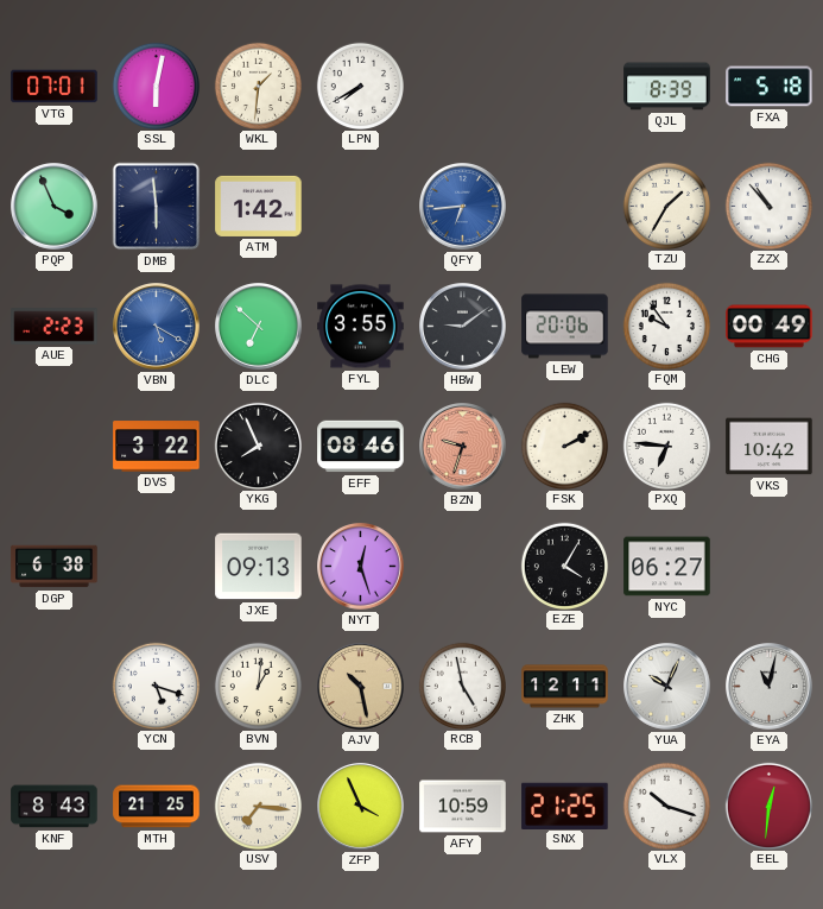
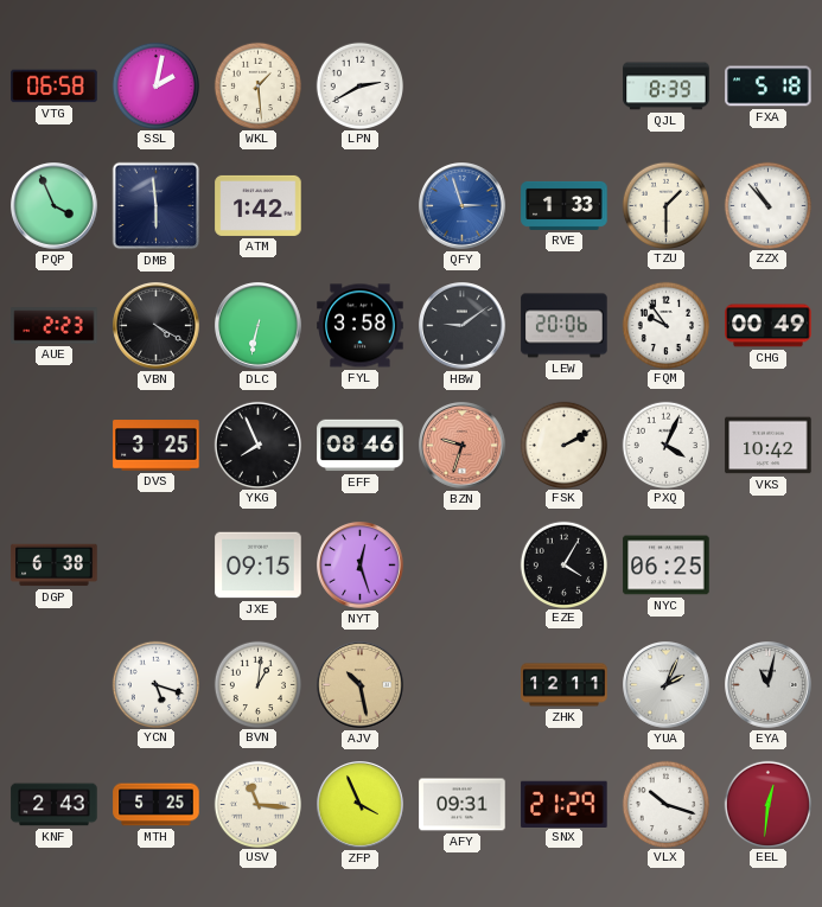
VTG: 07:01 -> 06:58
SSL: 6:02 -> 2:02
WKL: 1:31 -> 1:29
LPN: 7:40 -> 2:40
QFY: 6:44 -> 2:57
RVE: none -> 1:33
TZU: 1:35 -> 1:30
VBN: 5:20 -> 4:20
VBN dial: blue -> black
DLC: 6:52 -> 6:32
FYL: 3:55 -> 3:58
DVS: 3:22 -> 3:25
PXQ: 6:46 -> 4:04
JXE: 09:13 -> 09:15
NYC: 06:27 -> 06:25
RCB: 4:58 -> none
YUA: 10:04 -> 2:04
KNF: 8:43 -> 2:43
MTH: 21:25 -> 5:25
USV: 7:16 -> 11:16
AFY: 10:59 -> 09:31
SNX: 21:25 -> 21:29
